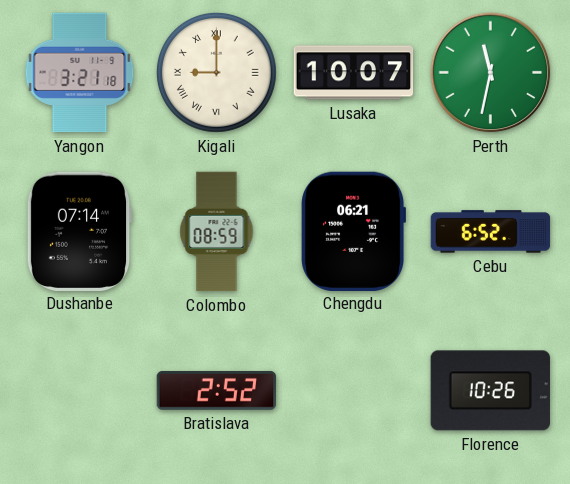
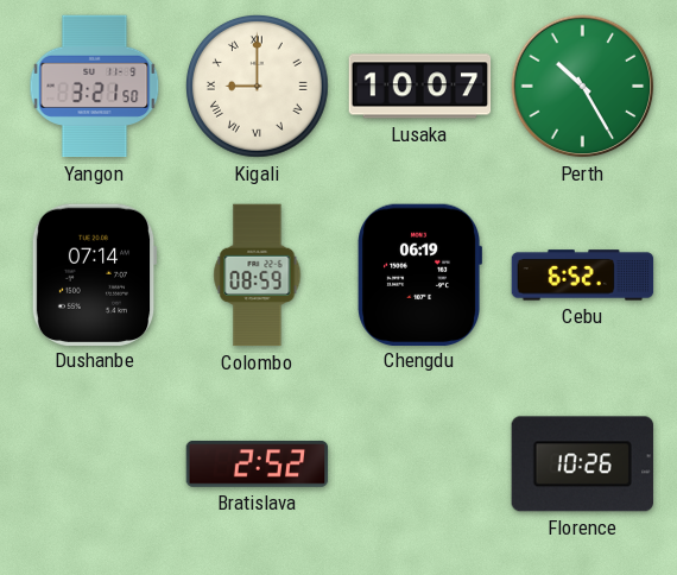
Yangon: 3:21:18 -> 3:21:50
Perth: 11:32 -> 10:25
Chengdu: 06:21 -> 06:19
